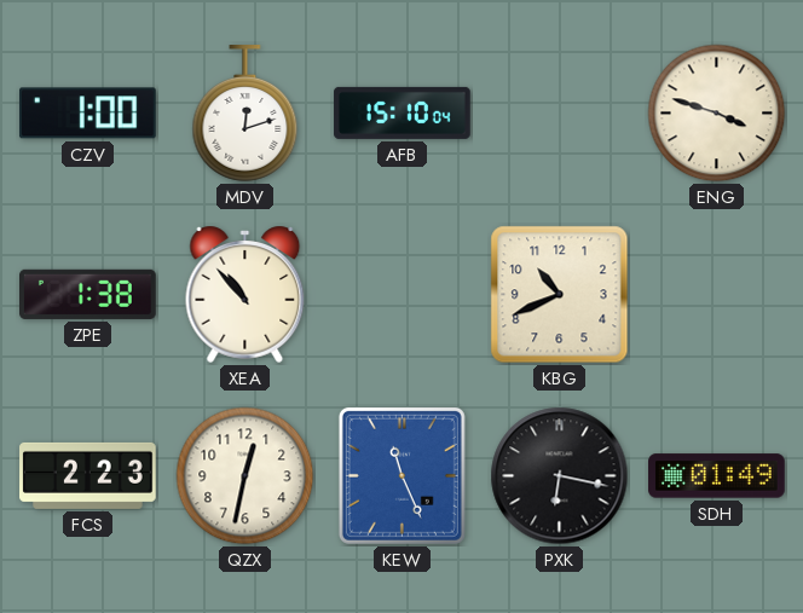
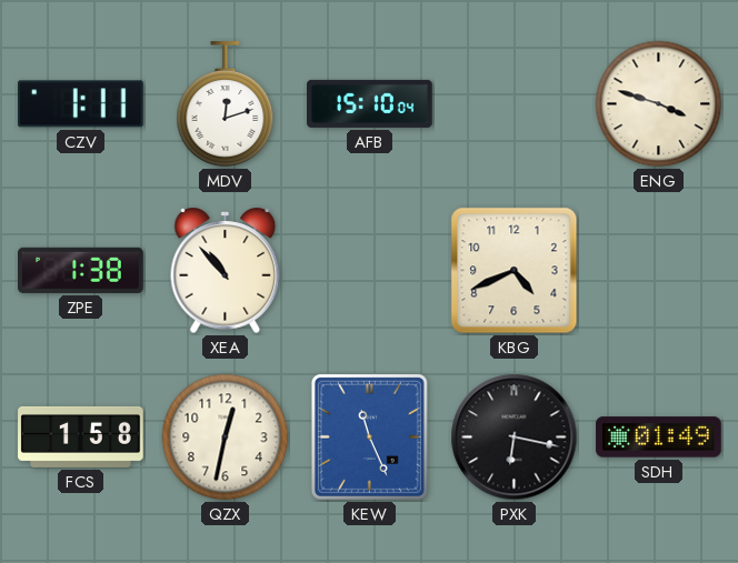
CZV: 1:00 -> 1:11
KBG: 10:41 -> 4:41
FCS: 2:23 -> 1:58
